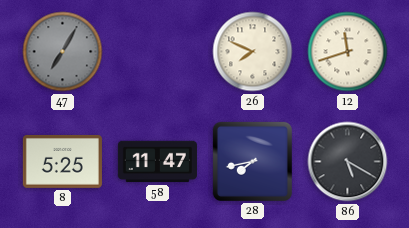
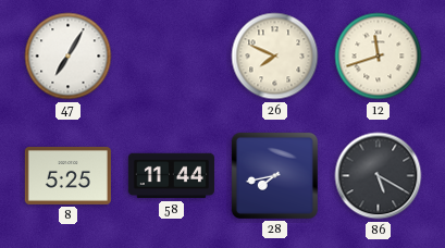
47 dial: grey -> white
58: 11:47 -> 11:44
